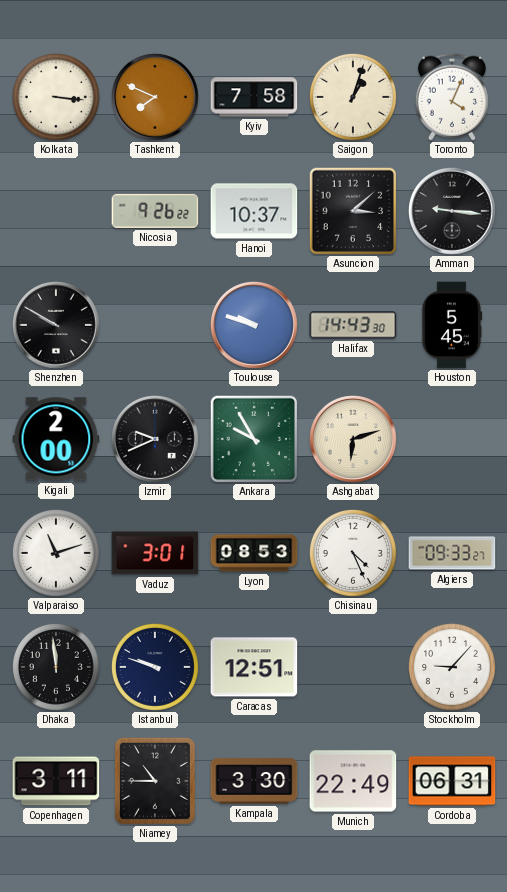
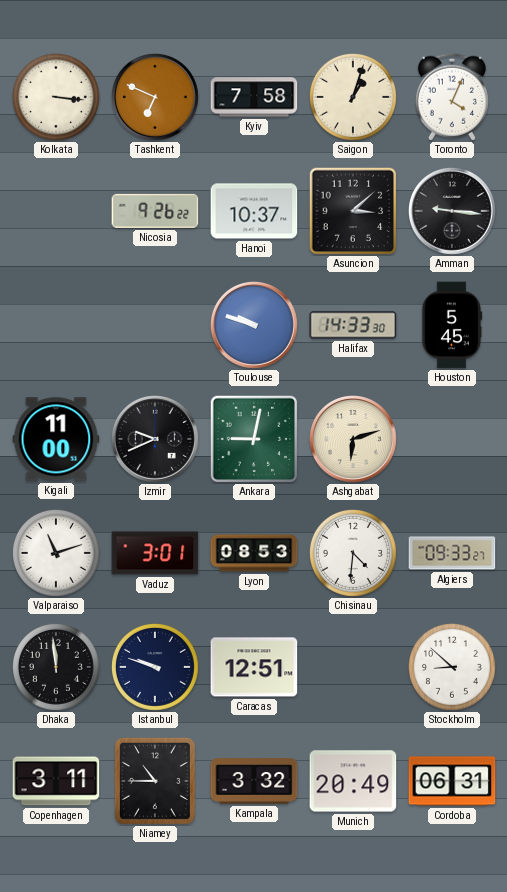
Tashkent: 7:49 -> 6:49
Shenzhen: 9:50 -> none
Halifax: 14:43 -> 14:33
Kigali: 2:00 -> 11:00
Ankara: 9:55 -> 9:02
Chisinau: 4:26 -> 4:31
Stockholm: 9:07 -> 8:52
Kampala: 3:30 -> 3:32
Munich: 22:49 -> 20:49
